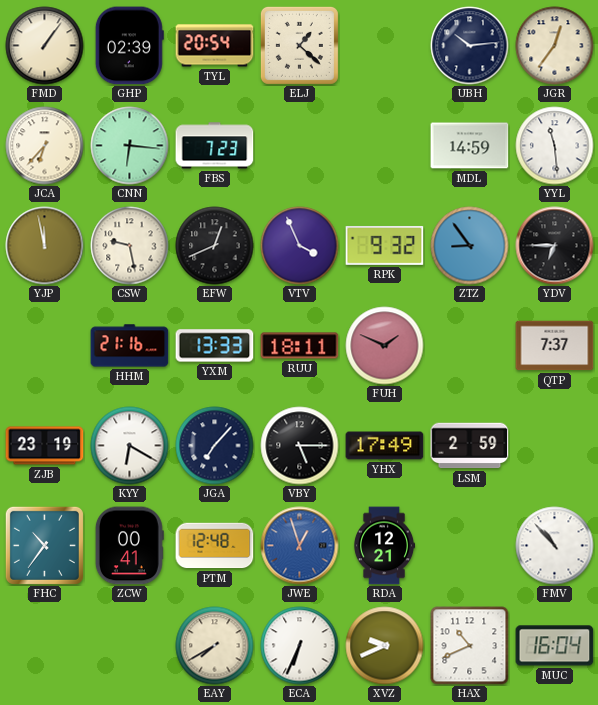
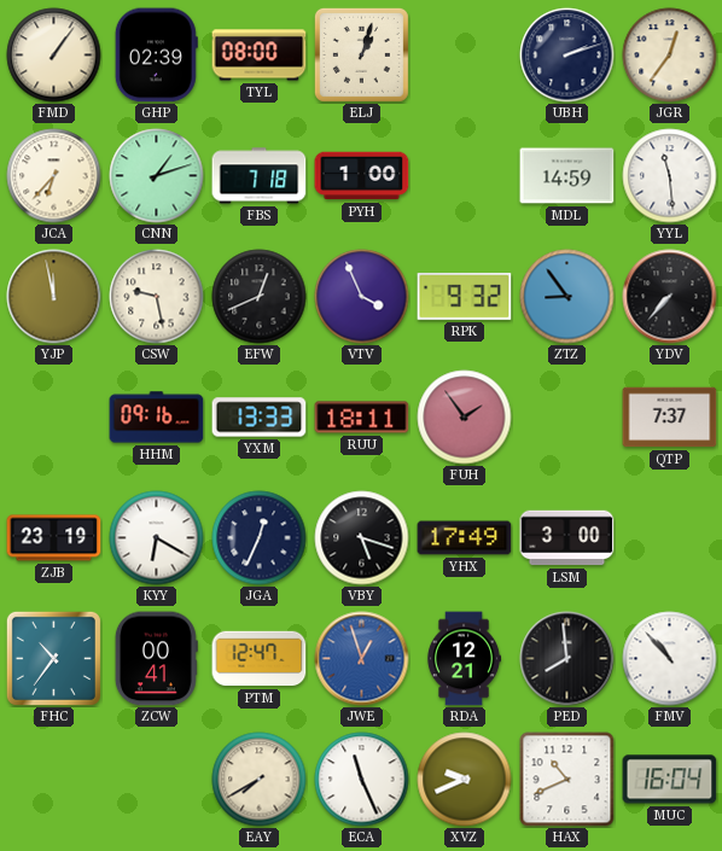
TYL: 20:54 -> 08:00
ELJ: 1:22 -> 1:03
UBH: 10:14 -> 2:12
CNN: 6:16 -> 1:12
FBS: 7:23 -> 7:18
PYH: none -> 1:00
YDV: 6:45 -> 7:37
HHM: 21:16 -> 09:16
FUH: 1:49 -> 1:54
JGA: 7:07 -> 12:34
VBY: 5:15 -> 5:18
LSM: 2:59 -> 3:00
PTM: 12:48 -> 12:47
PED: none -> 7:59
ECA: 6:34 -> 11:26
